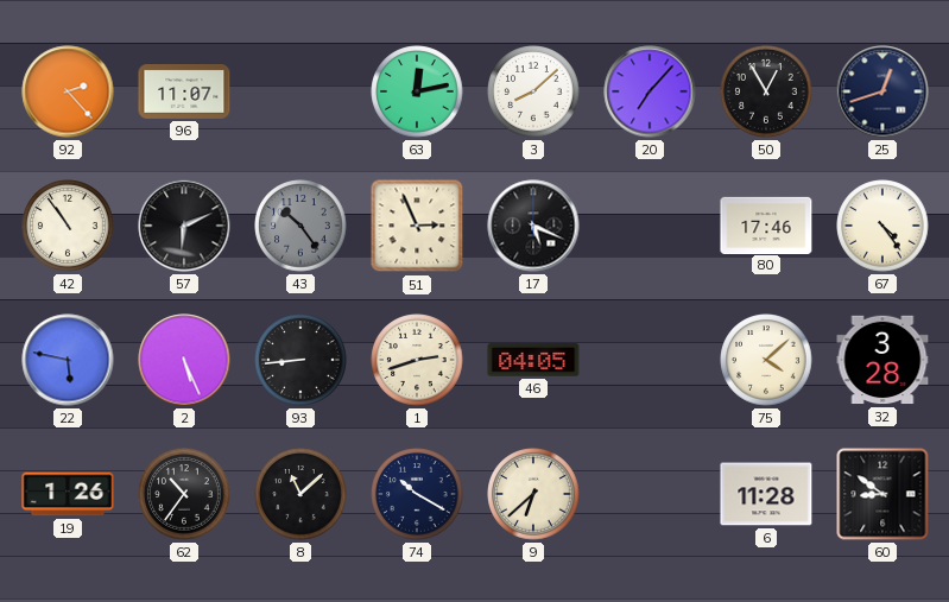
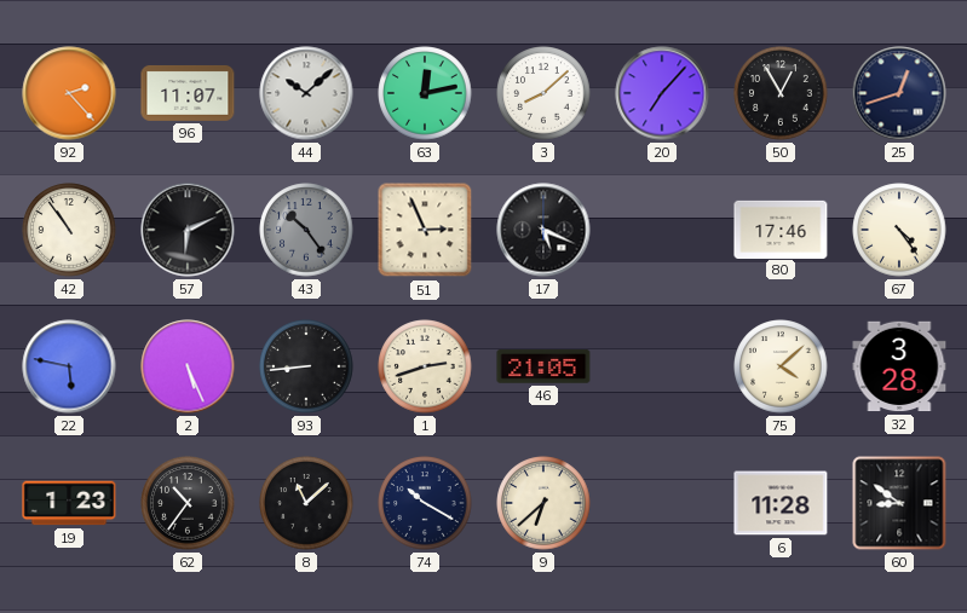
44: none -> 10:08
46: 04:05 -> 21:05
19: 1:26 -> 1:23
